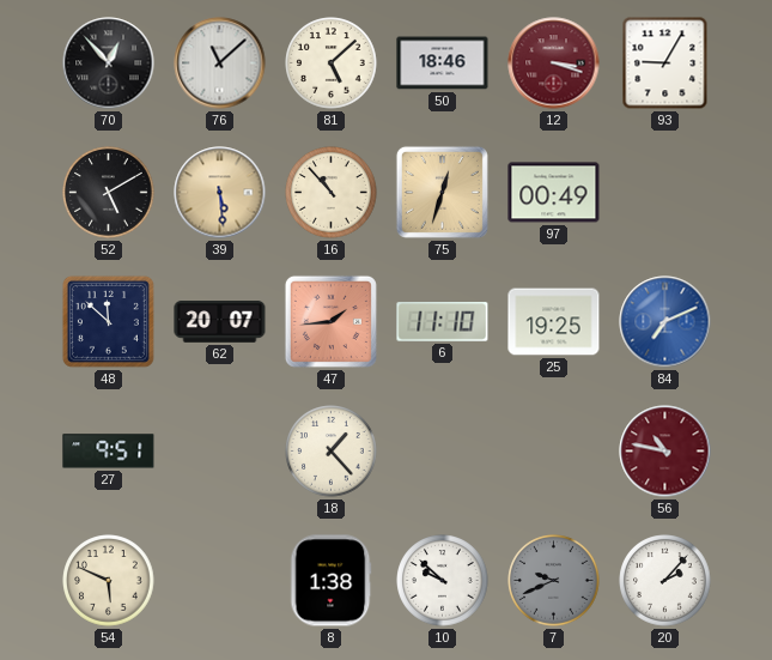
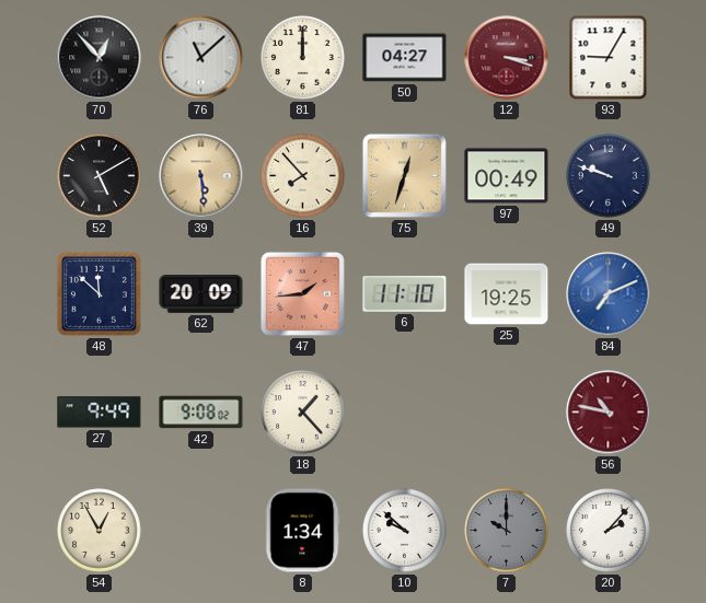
81: 5:08 -> 12:00
50: 18:46 -> 04:27
16: 10:53 -> 7:53
49: none -> 9:48
62: 20:07 -> 20:09
27: 9:51 -> 9:49
42: none -> 9:08
54: 5:49 -> 12:55
8: 1:38 -> 1:34
7: 9:41 -> 10:00
